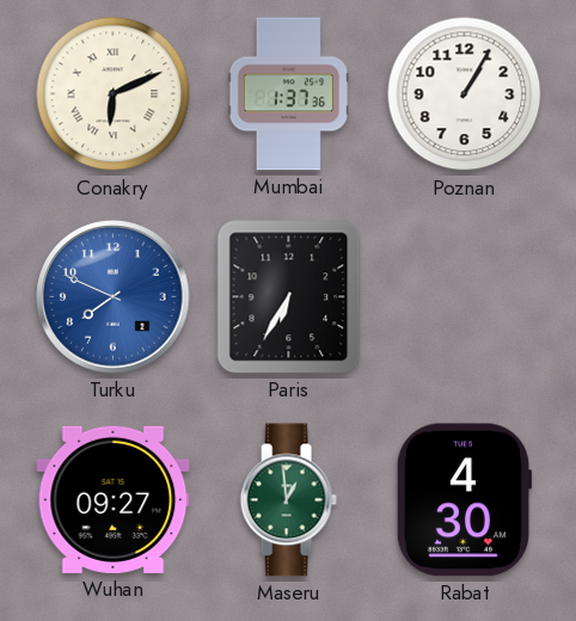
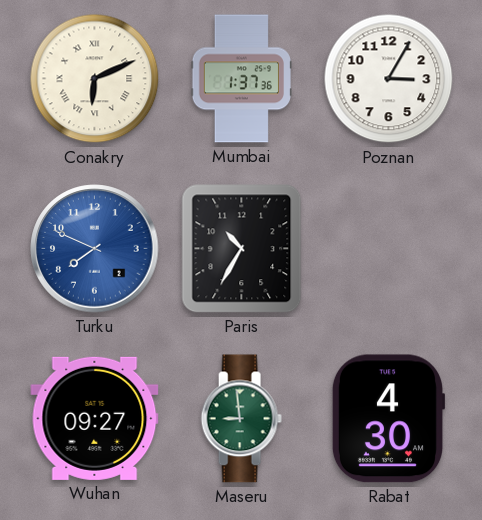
Poznan: 1:05 -> 3:05
Paris: 6:35 -> 10:35
Maseru: 12:59 -> 8:59
